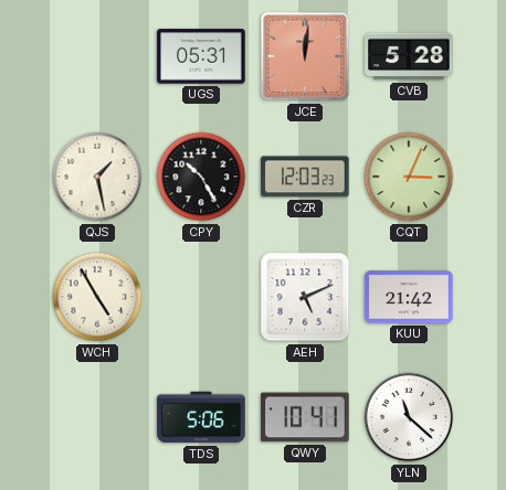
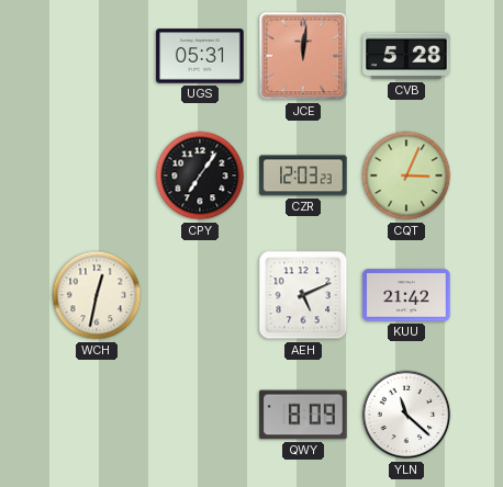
QJS: 1:28 -> none
CPY: 10:25 -> 7:06
WCH: 4:55 -> 12:32
TDS: 5:06 -> none
QWY: 10:41 -> 8:09
